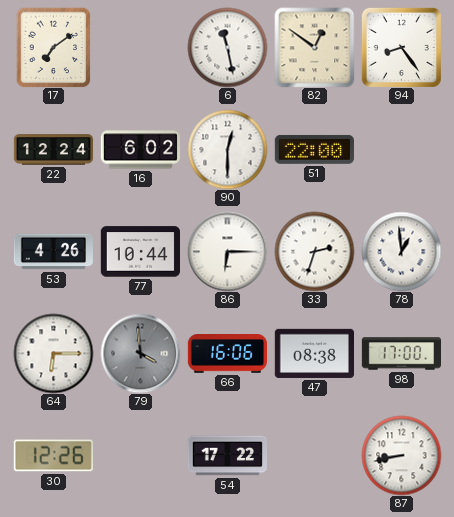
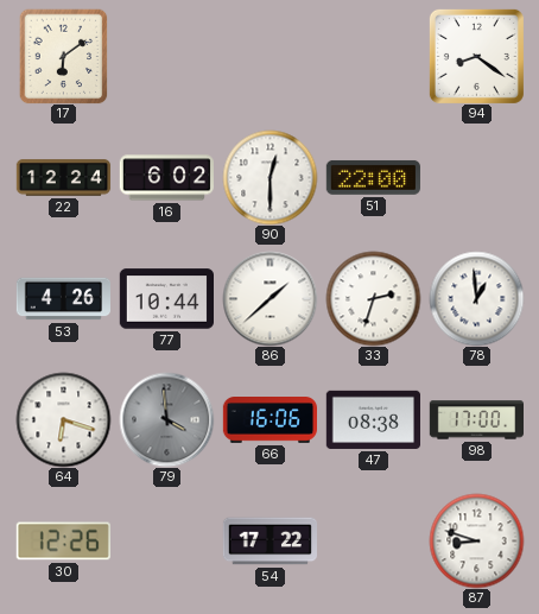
17: 7:09 -> 6:09
6: 11:28 -> none
82: 12:51 -> none
94: 8:24 -> 8:21
86: 6:15 -> 1:38
64: 6:15 -> 6:18
87: 8:43 -> 8:48
